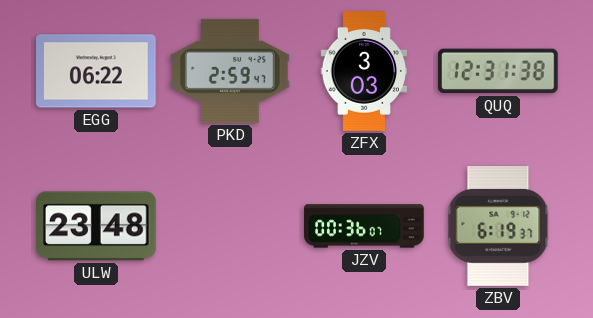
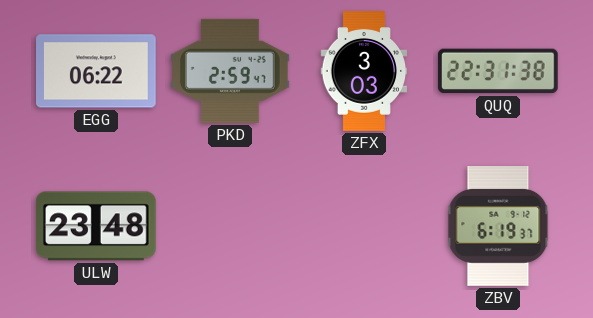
QUQ: 12:31 -> 22:31
JZV: 00:36 -> none
